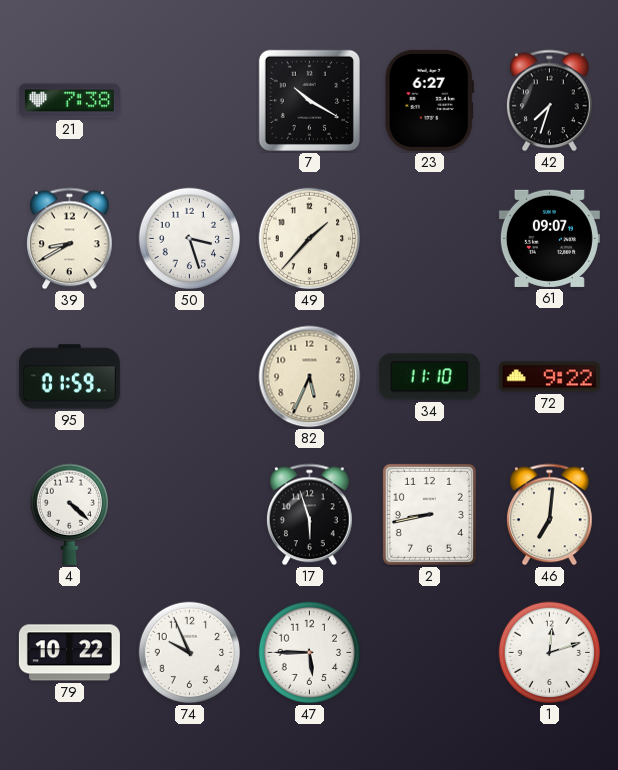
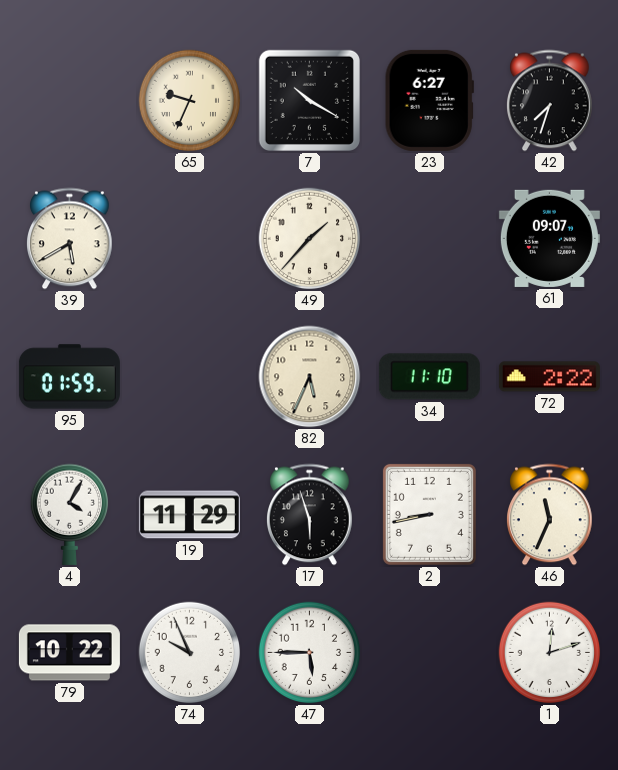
21: 7:38 -> none
65: none -> 9:34
39: 8:40 -> 5:40
50: 3:27 -> none
72: 9:22 -> 2:22
4: 4:22 -> 4:05
19: none -> 11:29
46: 7:01 -> 11:34
